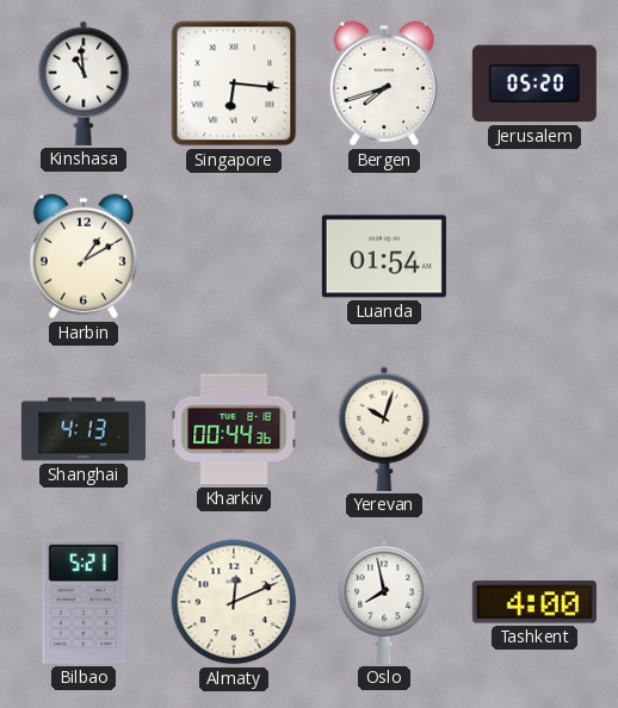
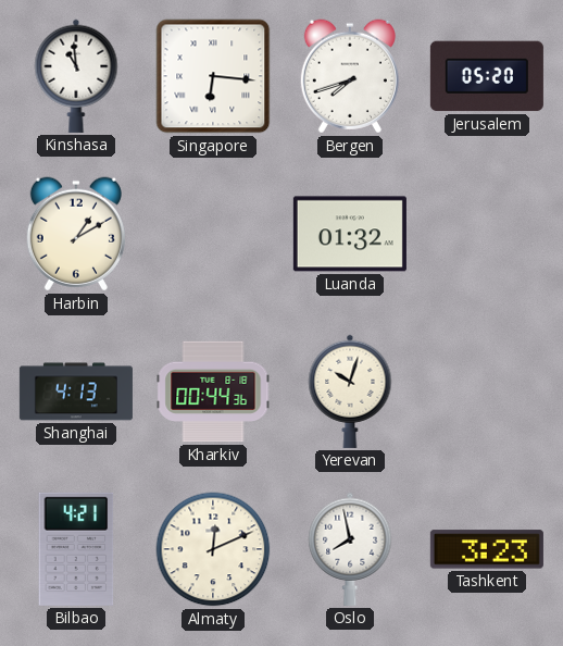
Luanda: 01:54 -> 01:32
Bilbao: 5:21 -> 4:21
Tashkent: 4:00 -> 3:23
